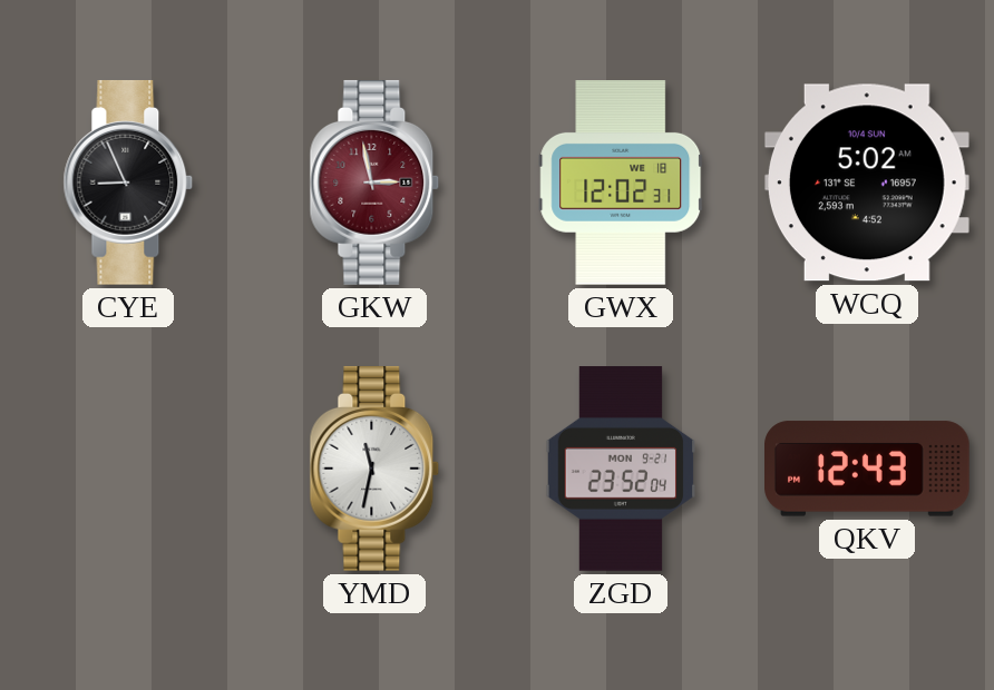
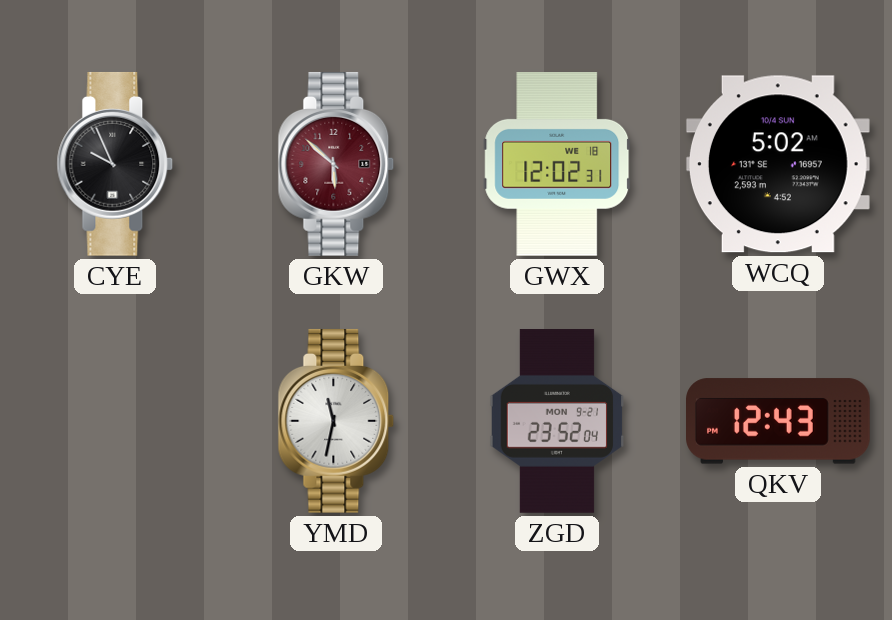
CYE: 8:56 -> 9:56
GKW: 2:58 -> 5:52
